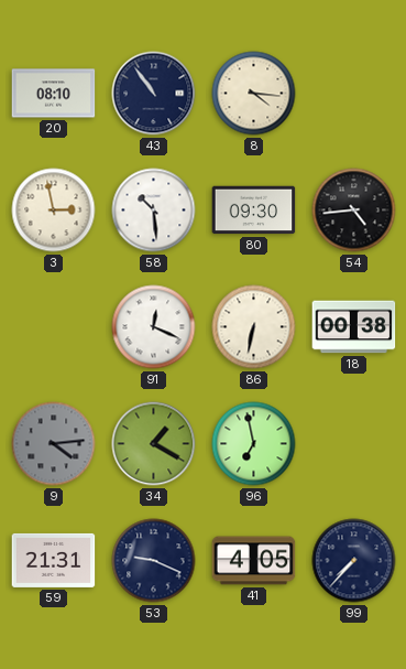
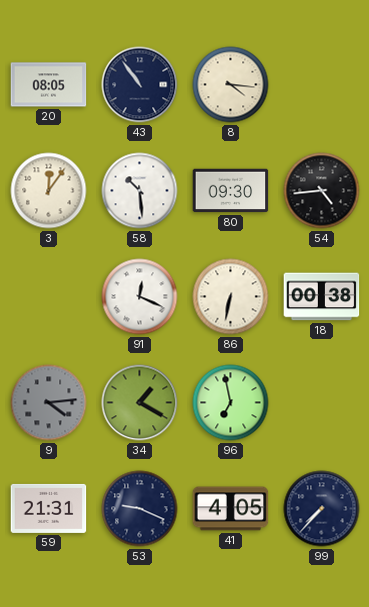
20: 08:10 -> 08:05
3: 2:58 -> 12:06
